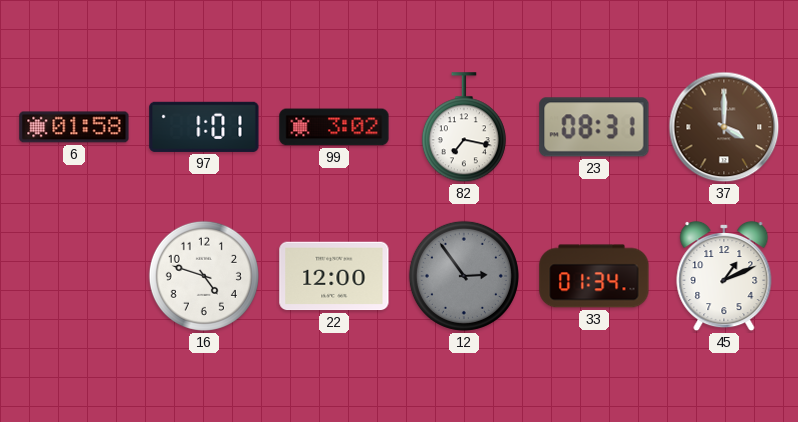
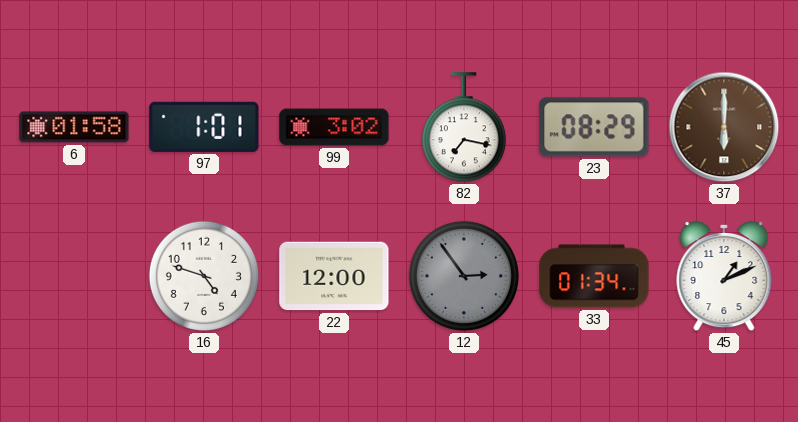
23: 08:31 -> 08:29
37: 4:00 -> 6:00
